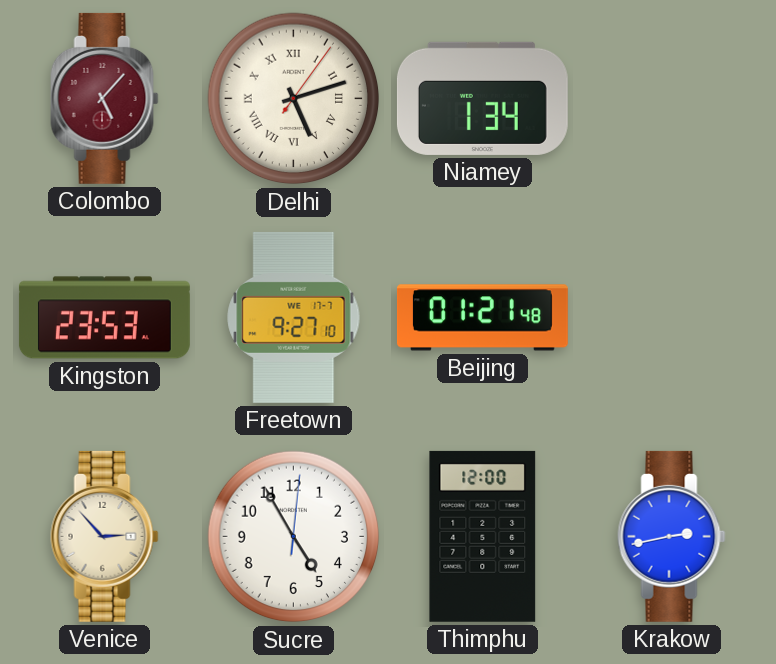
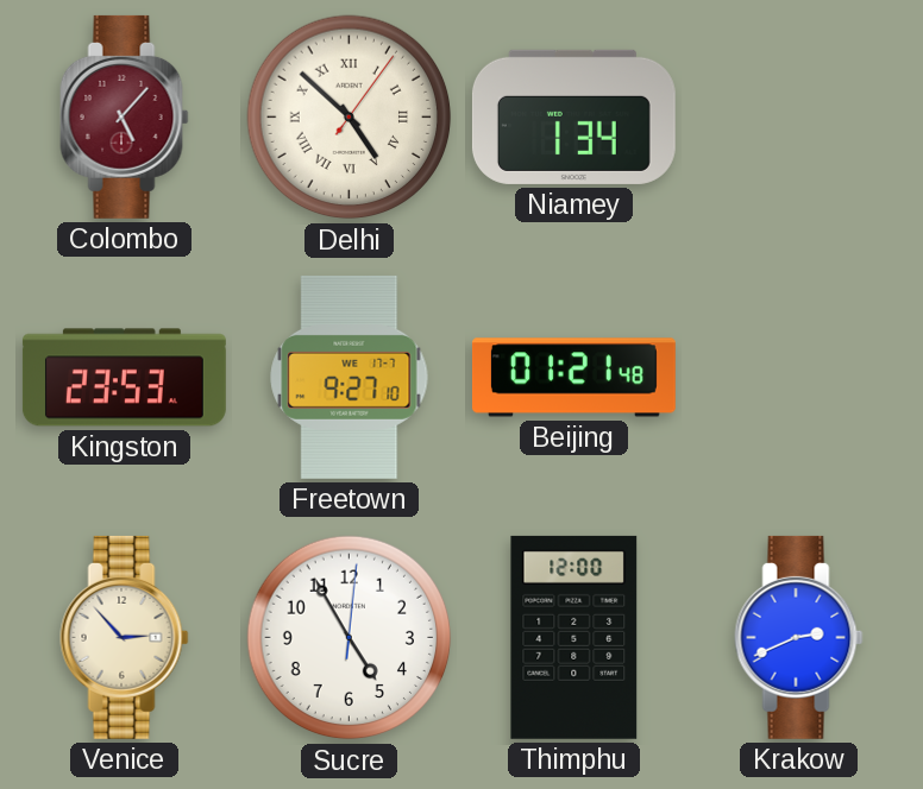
Delhi: 5:12 -> 4:52
Krakow: 2:43 -> 2:41
